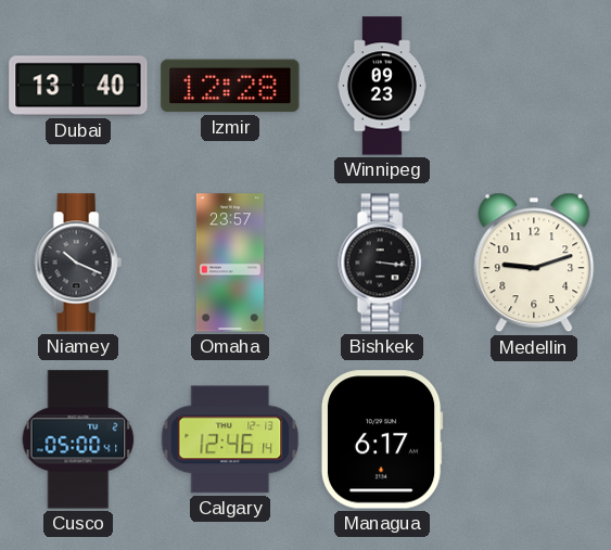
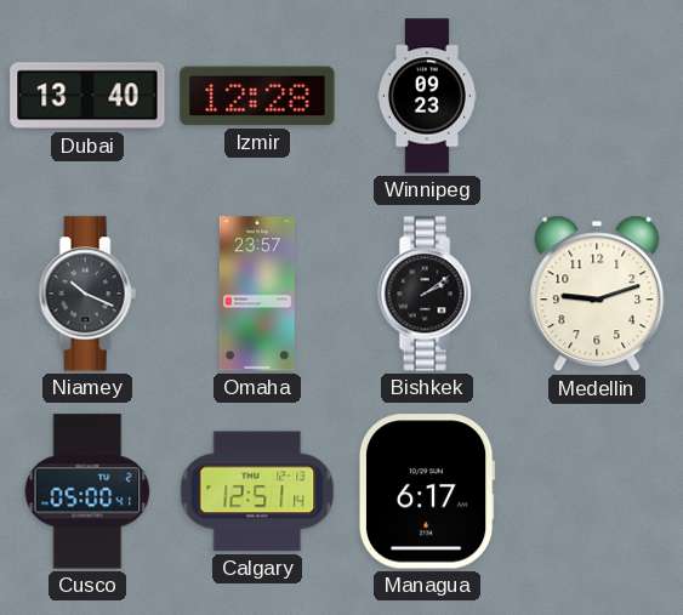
Bishkek: 3:16 -> 2:09
Calgary: 12:46 -> 12:51
